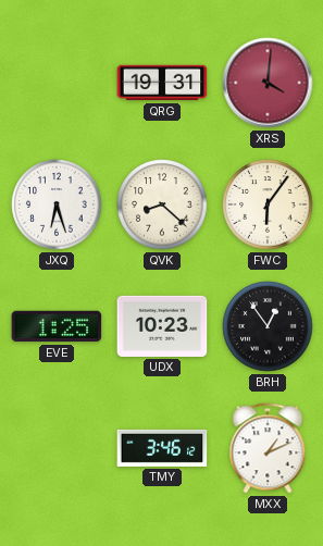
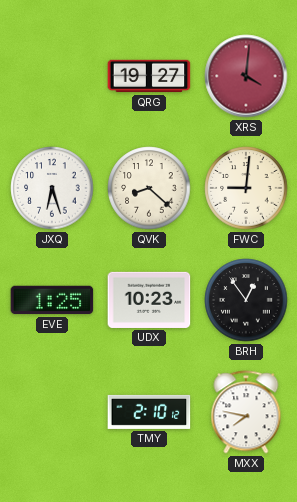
QRG: 19:31 -> 19:27
FWC: 6:06 -> 9:01
TMY: 3:46 -> 2:10
MXX: 1:11 -> 7:47
